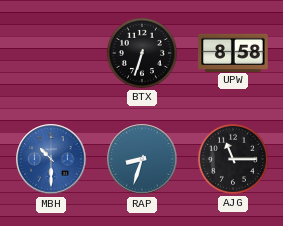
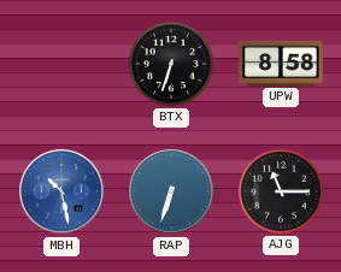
MBH: 10:30 -> 10:28
RAP: 8:33 -> 6:33
